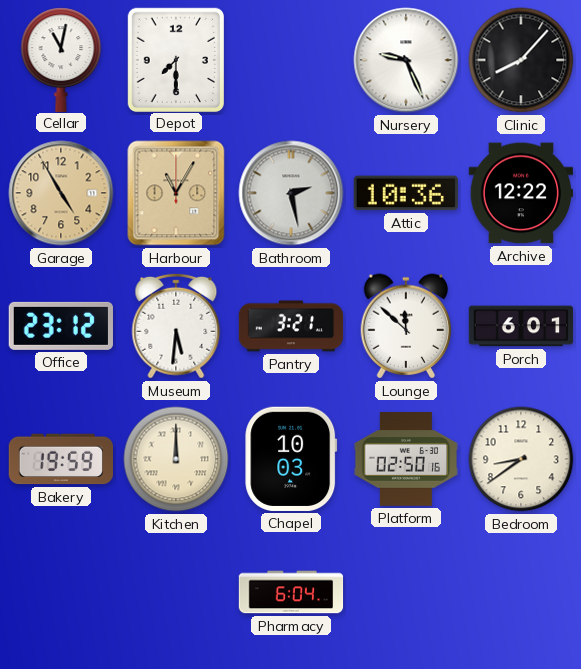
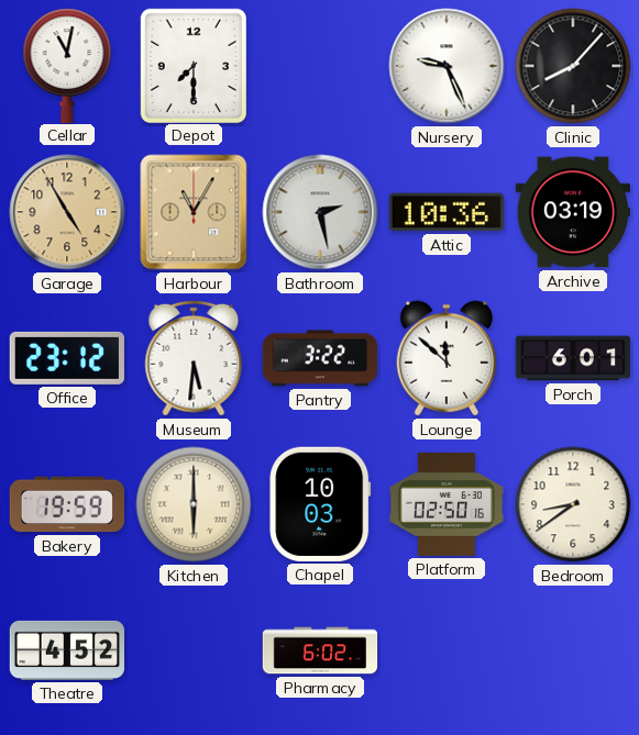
Archive: 12:22 -> 03:19
Pantry: 3:21 -> 3:22
Kitchen: 12:00 -> 6:00
Theatre: none -> 4:52
Pharmacy: 6:04 -> 6:02
